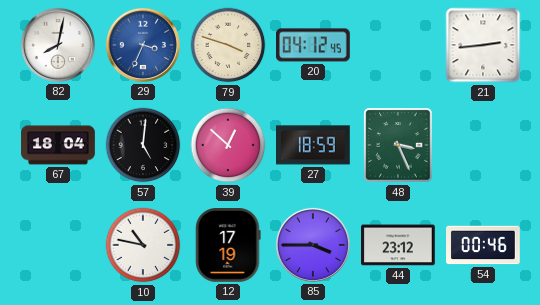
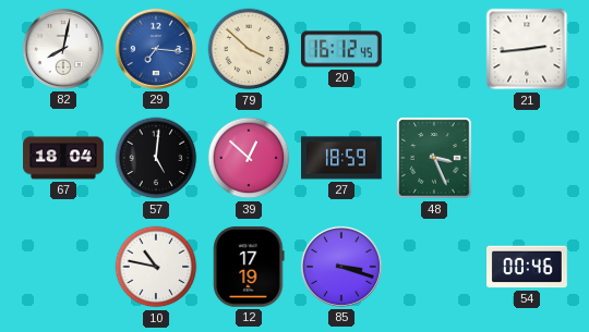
29: 3:34 -> 7:16
79: 3:48 -> 3:52
20: 04:12 -> 16:12
85: 3:45 -> 3:18
44: 23:12 -> none
